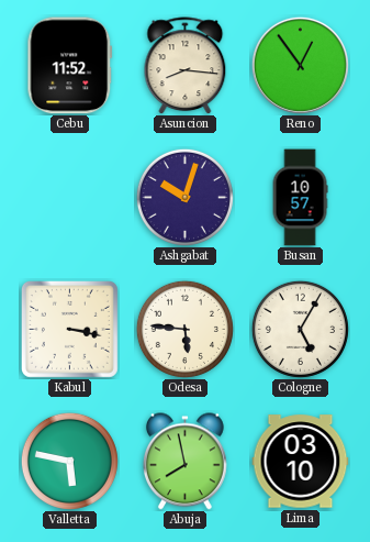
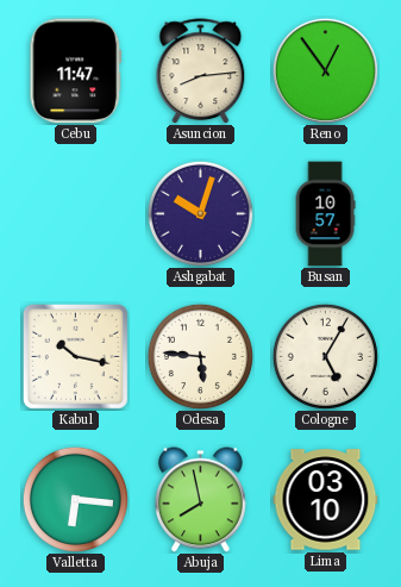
Cebu: 11:52 -> 11:47
Asuncion: 8:16 -> 8:14
Kabul: 3:17 -> 10:17
Valletta: 5:47 -> 6:16
